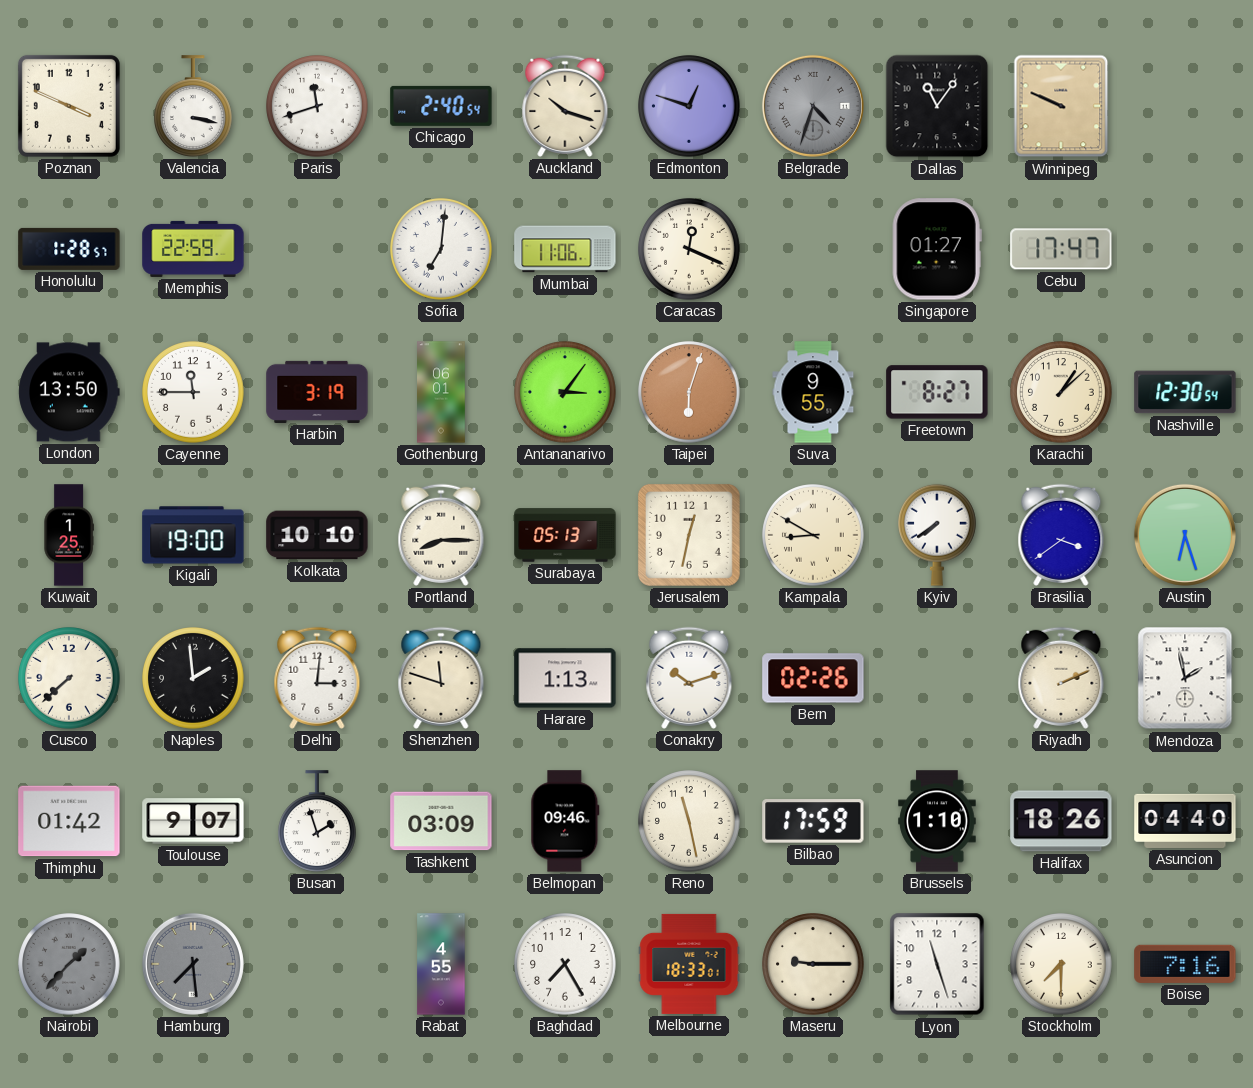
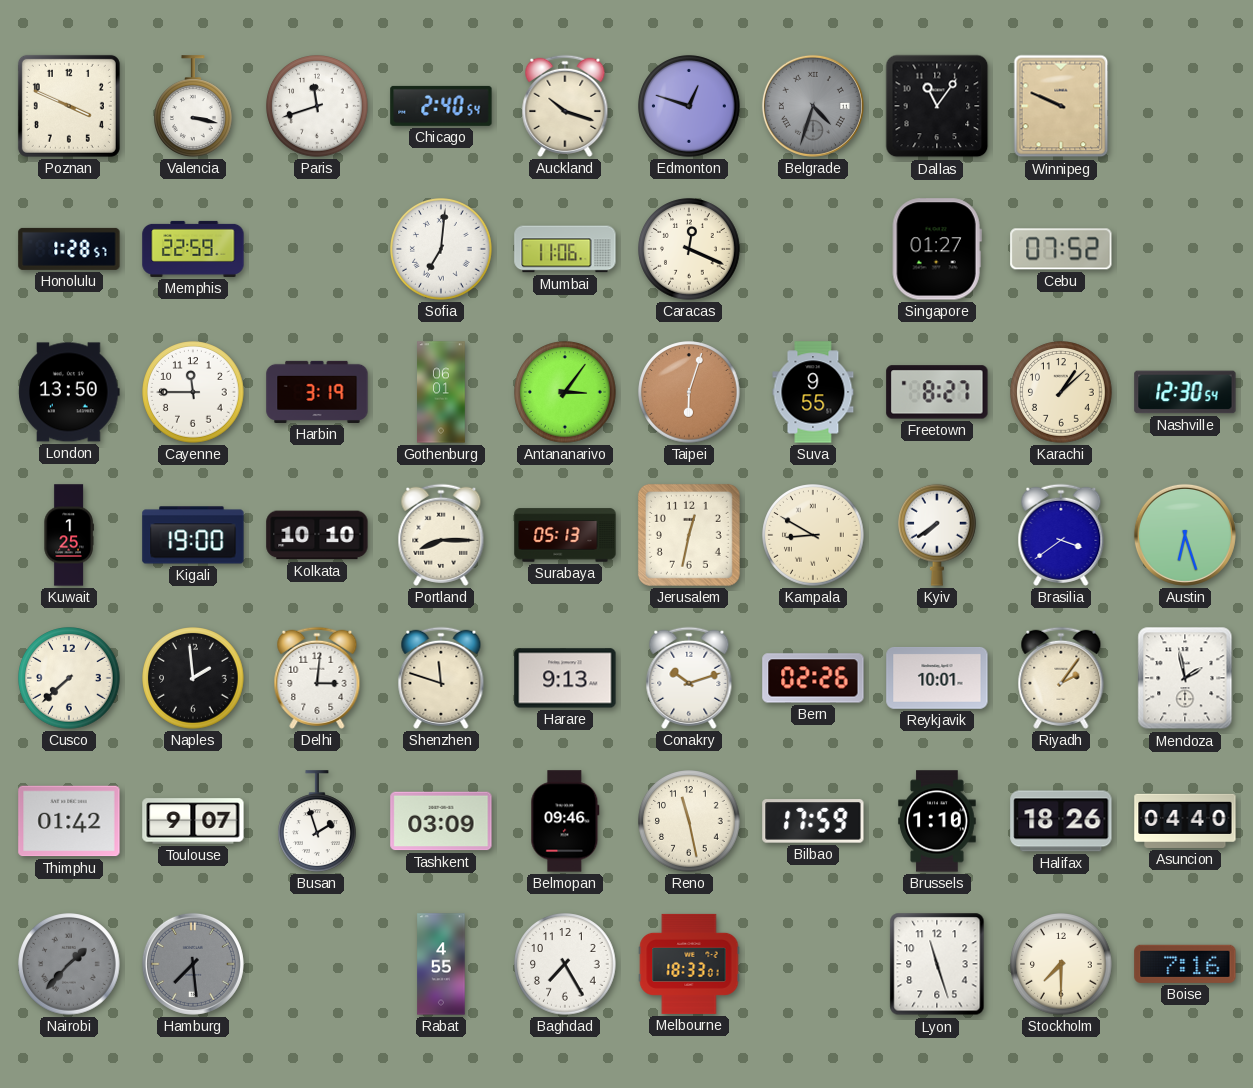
Cebu: 17:47 -> 07:52
Harare: 1:13 -> 9:13
Reykjavik: none -> 10:01
Riyadh: 2:11 -> 2:06
Maseru: 9:15 -> none
